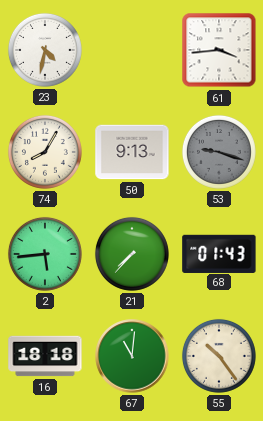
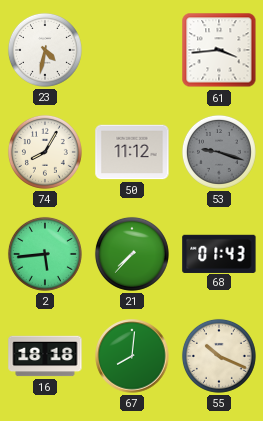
50: 9:13 -> 11:12
67: 11:01 -> 8:01
55: 10:24 -> 10:19
